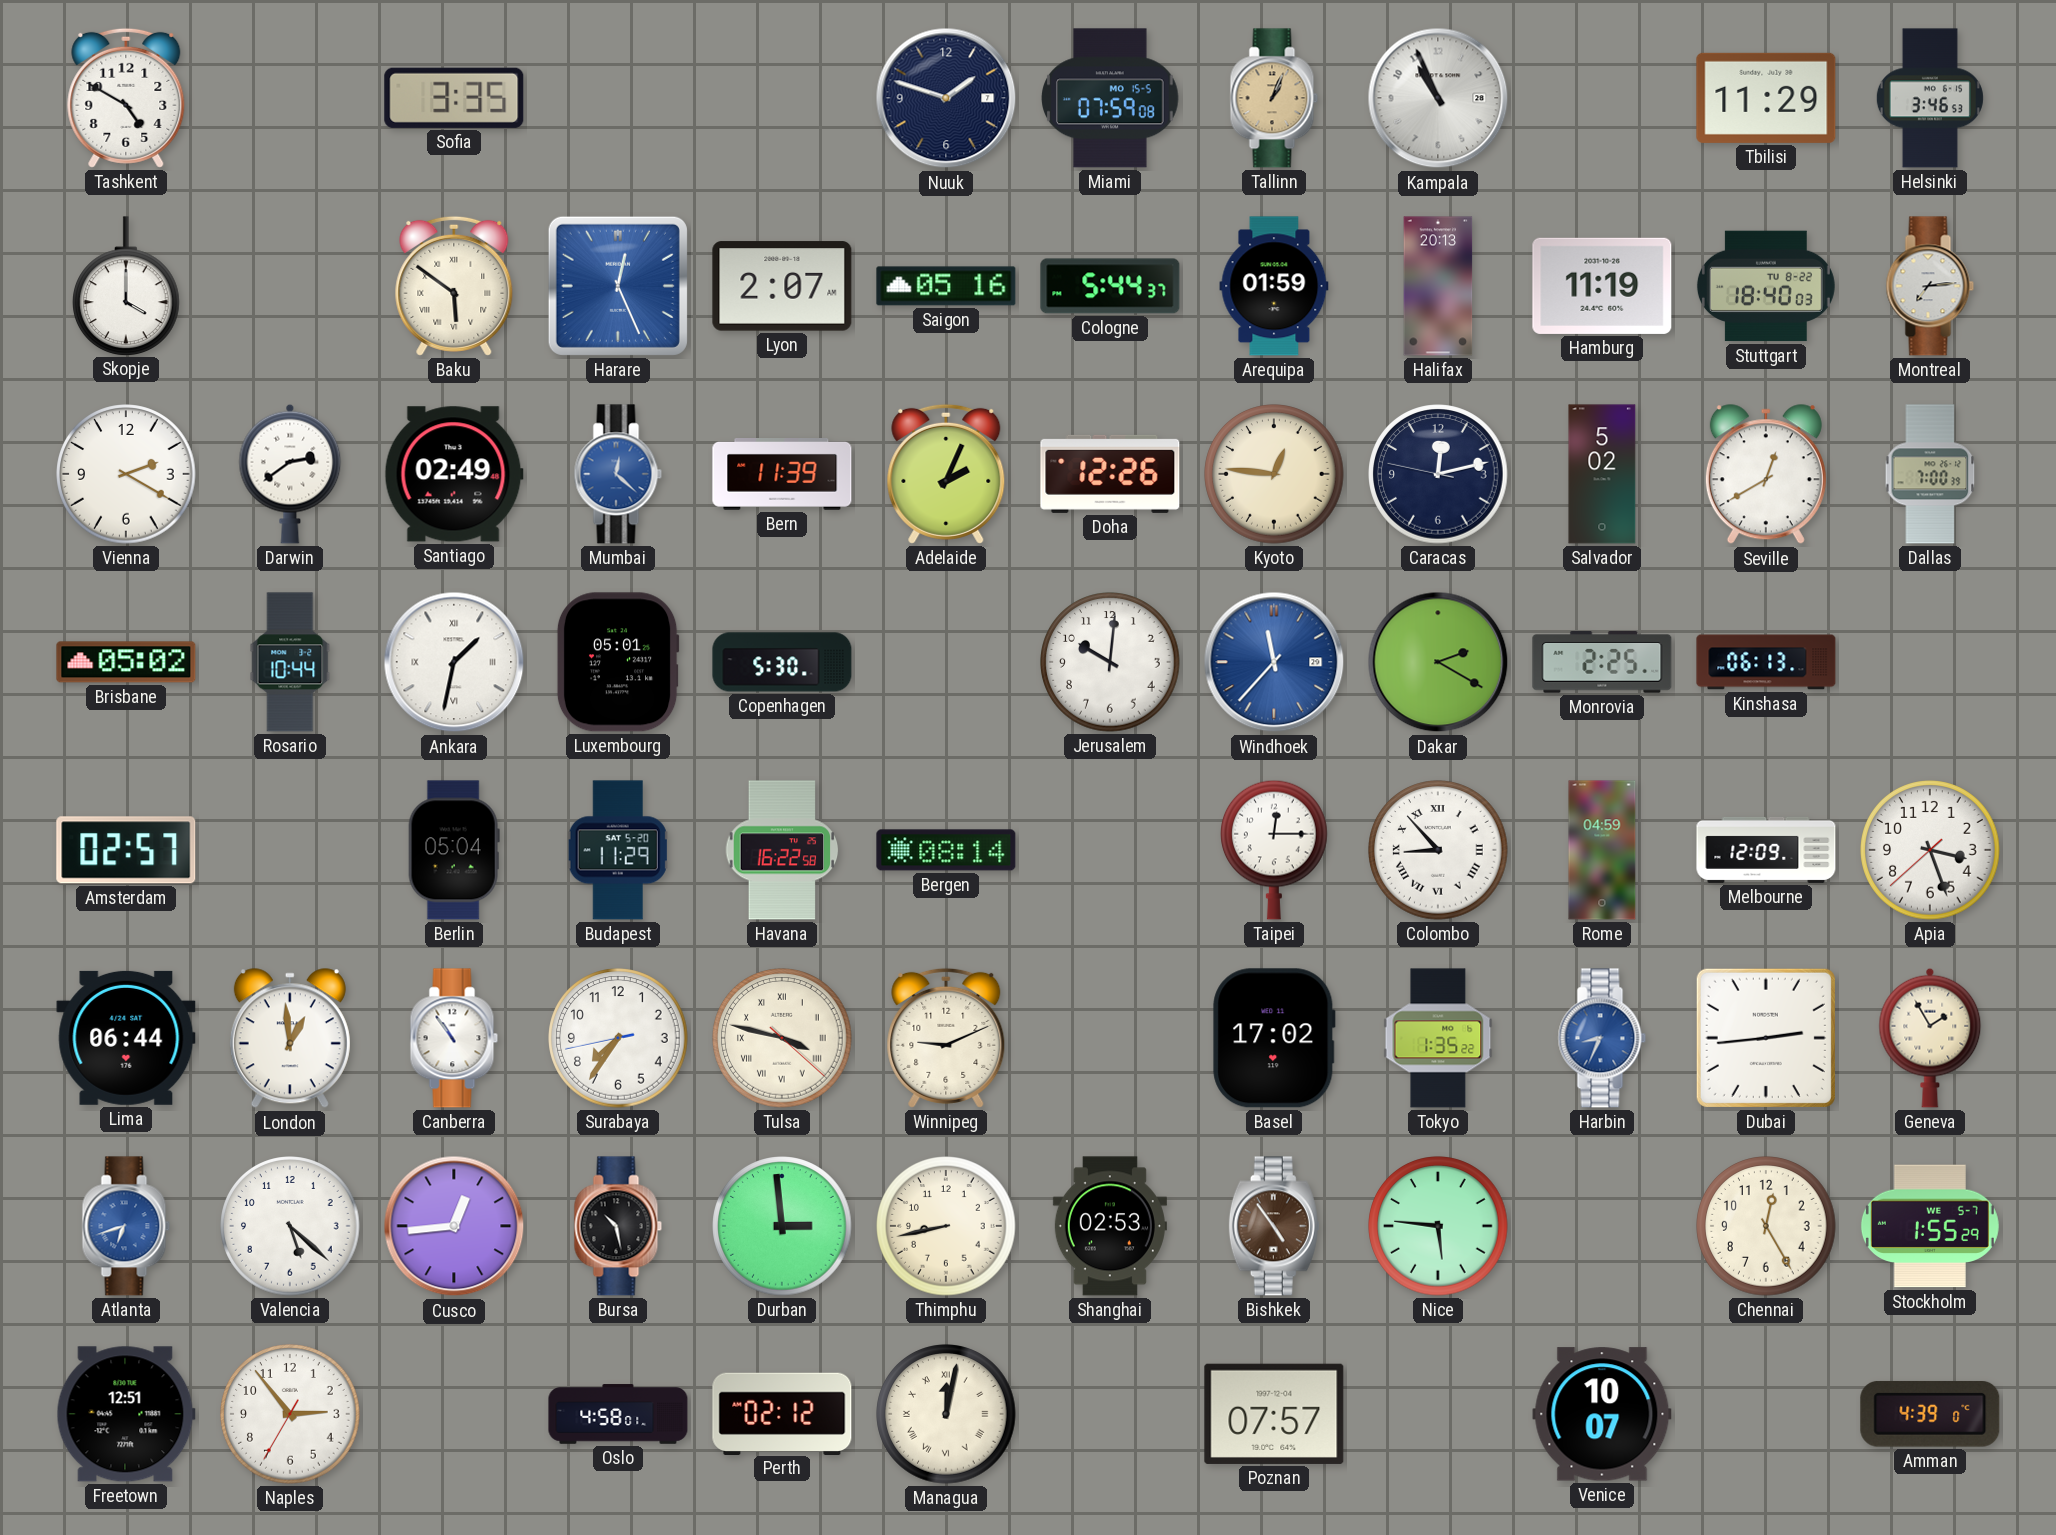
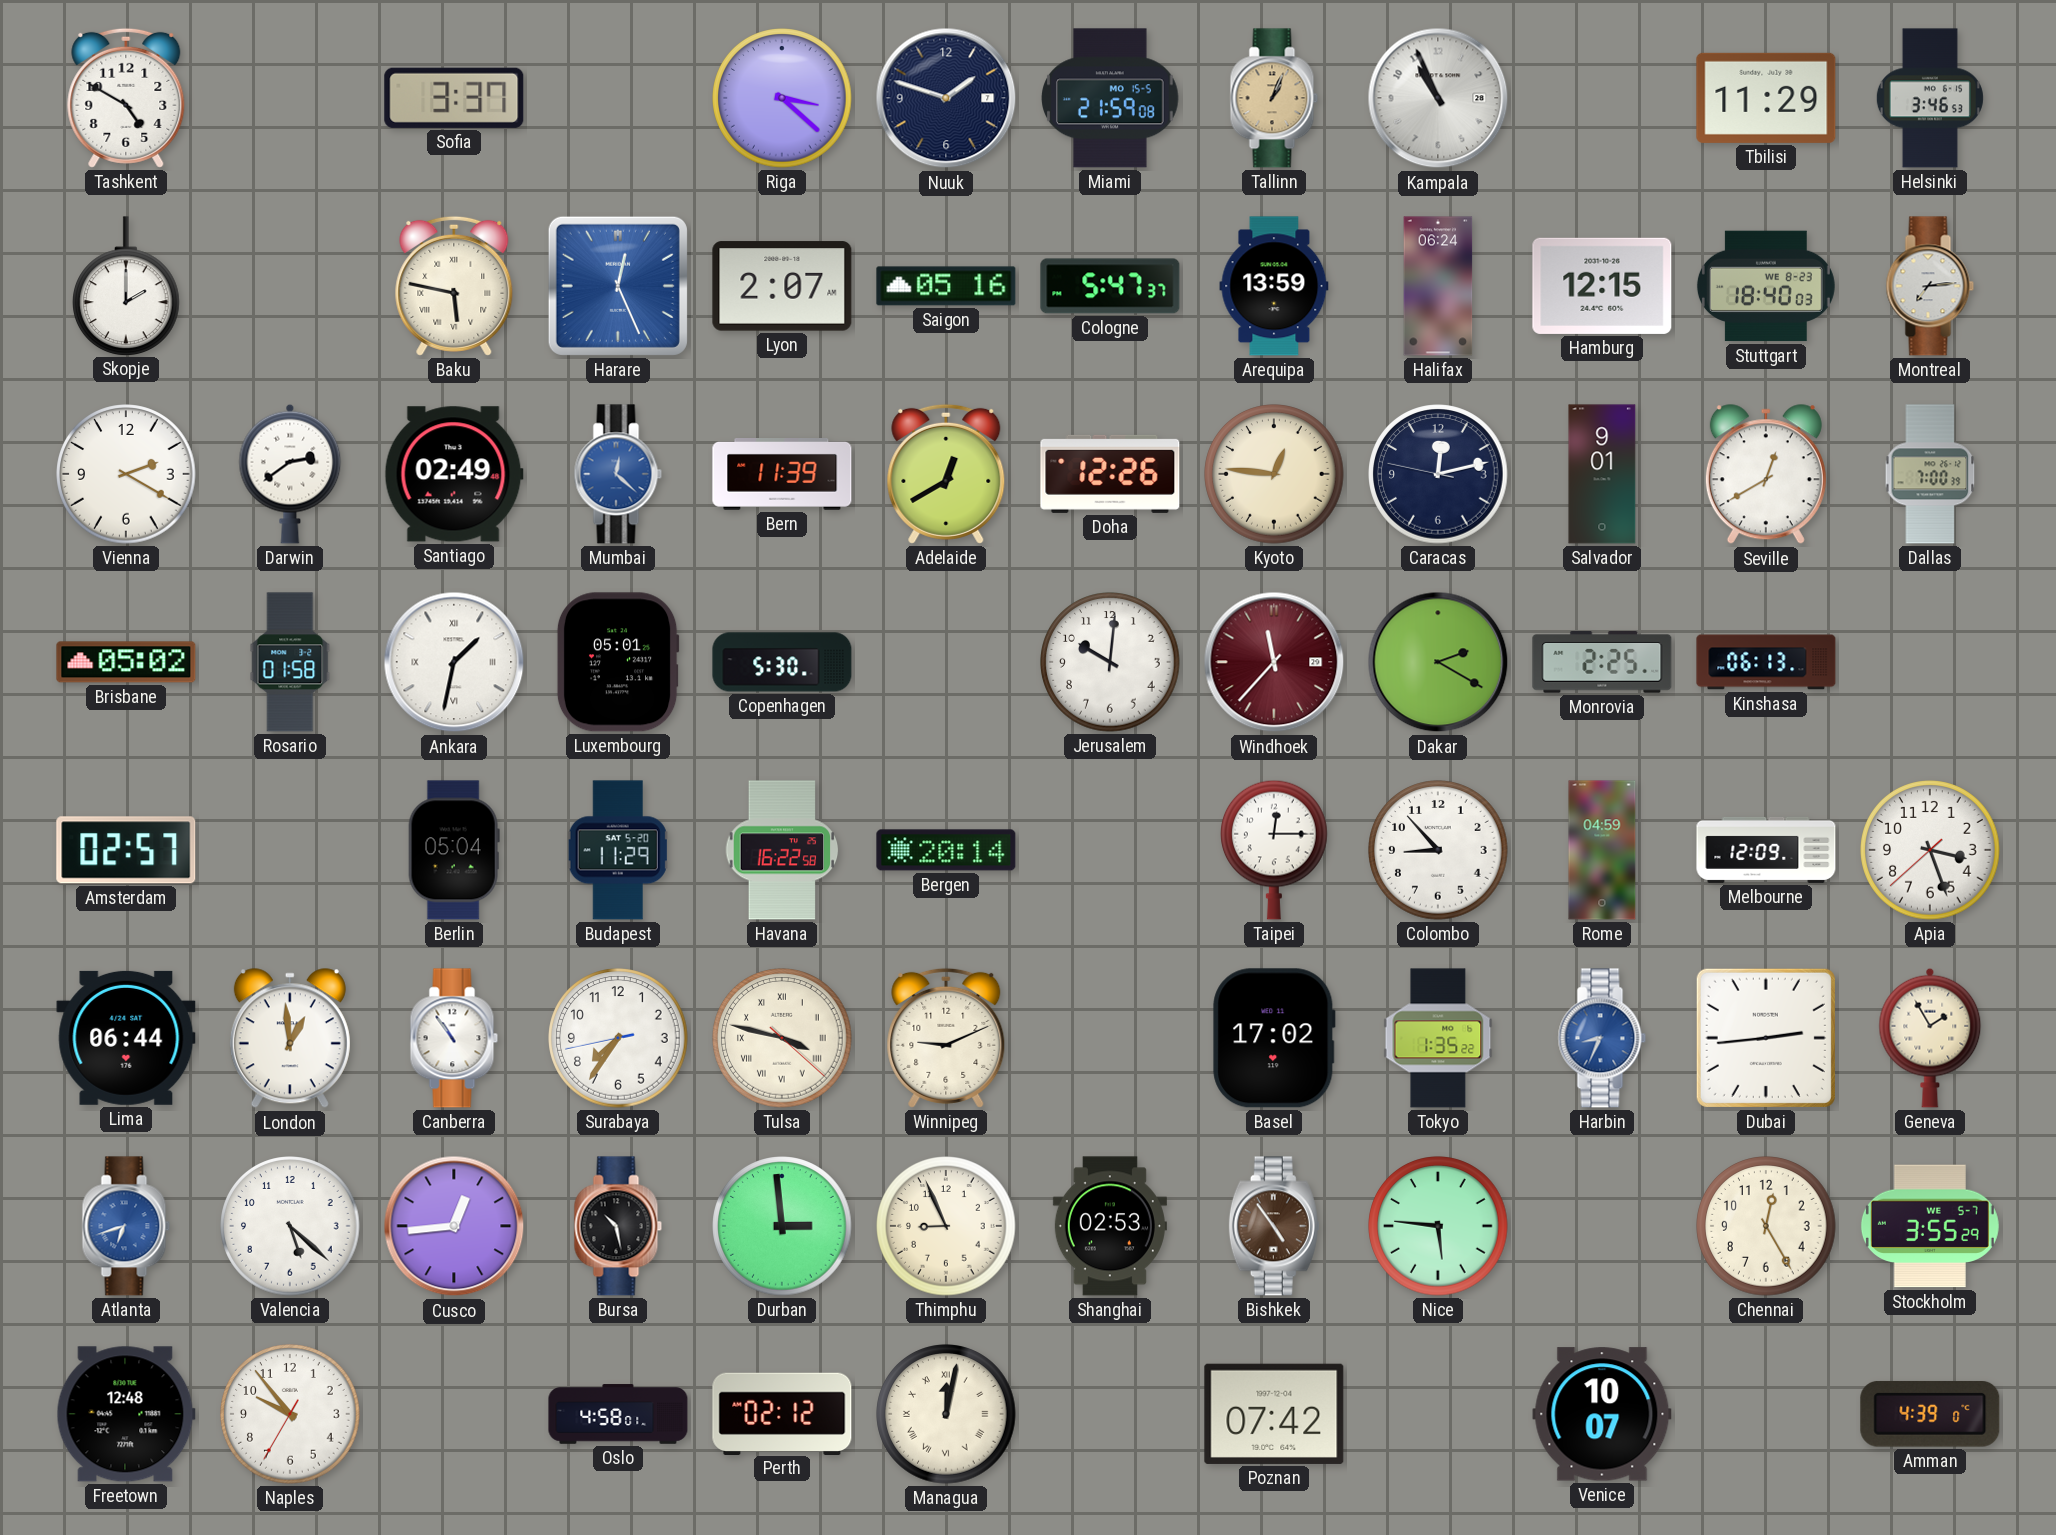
Sofia: 3:35 -> 3:37
Riga: none -> 3:22
Miami: 07:59 -> 21:59
Skopje: 4:00 -> 2:00
Baku: 5:51 -> 5:47
Cologne: 5:44 -> 5:47
Arequipa: 01:59 -> 13:59
Halifax: 20:13 -> 06:24
Hamburg: 11:19 -> 12:15
Stuttgart date: TU 8-22 -> WE 8-23
Adelaide: 2:04 -> 12:40
Salvador: 5:02 -> 9:01
Rosario: 10:44 -> 01:58
Windhoek dial: blue -> burgundy
Bergen: 08:14 -> 20:14
Colombo numerals: Roman -> Arabic
Thimphu: 8:43 -> 8:56
Stockholm: 1:55 -> 3:55
Freetown: 12:51 -> 12:48
Naples: 2:53 -> 9:53
Poznan: 07:57 -> 07:42
